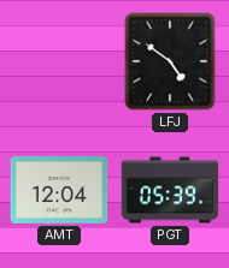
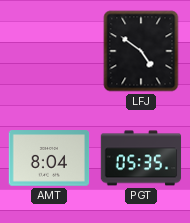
AMT: 12:04 -> 8:04
PGT: 05:39 -> 05:35
